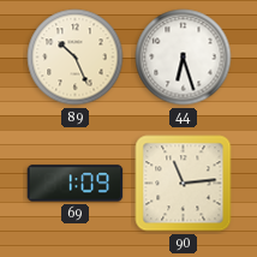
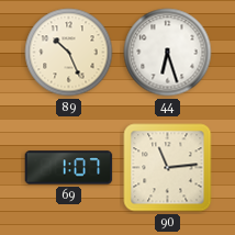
69: 1:09 -> 1:07
